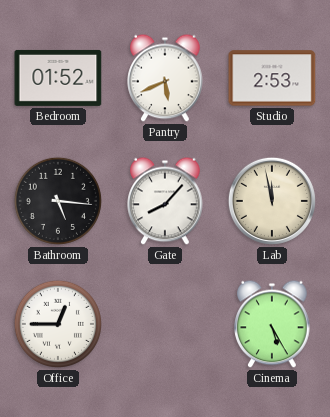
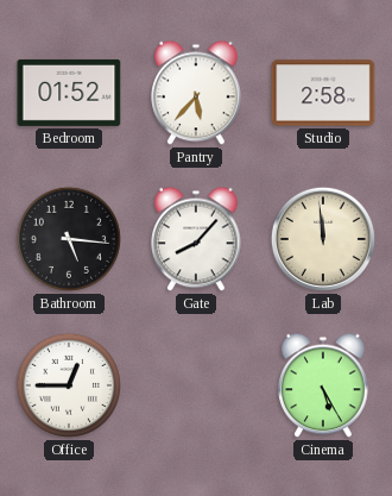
Pantry: 5:41 -> 5:37
Studio: 2:53 -> 2:58
Lab: 11:58 -> 11:59
